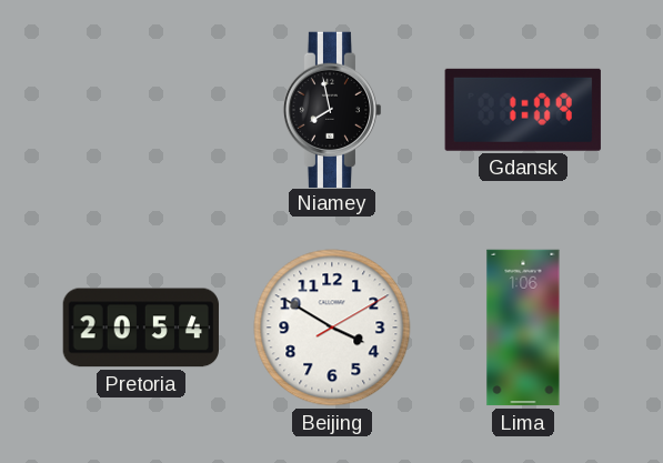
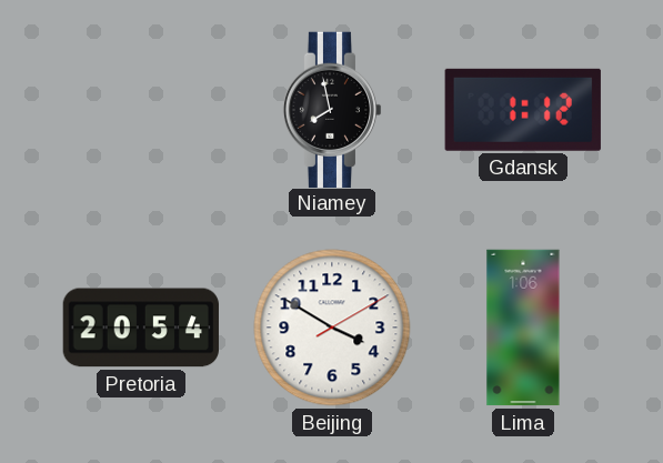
Gdansk: 1:09 -> 1:12
